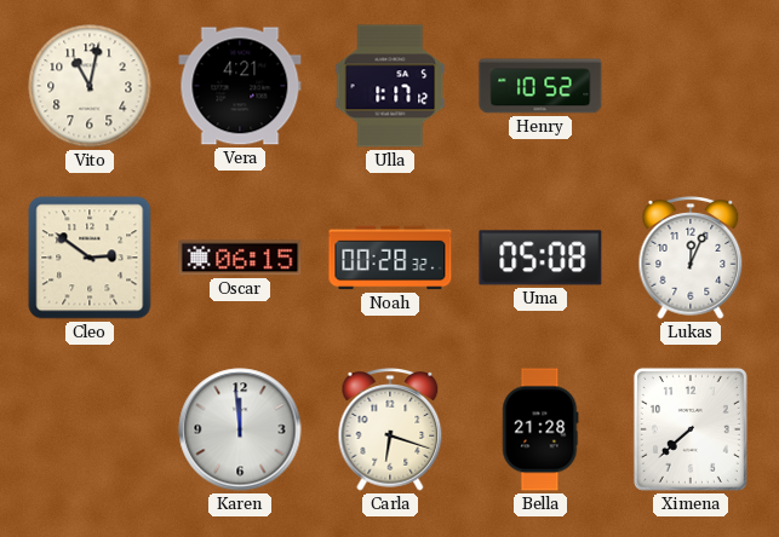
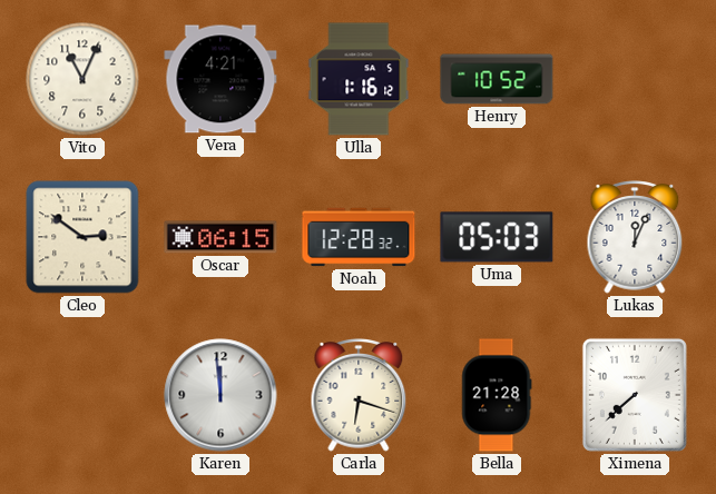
Vito: 11:02 -> 11:04
Ulla: 1:17 -> 1:16
Noah: 00:28 -> 12:28
Uma: 05:08 -> 05:03
